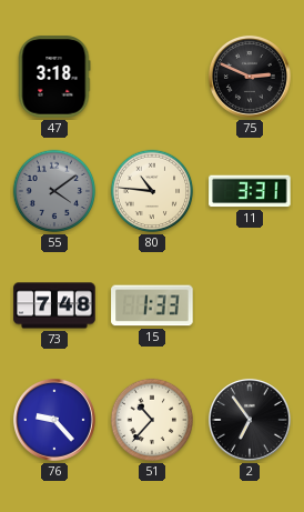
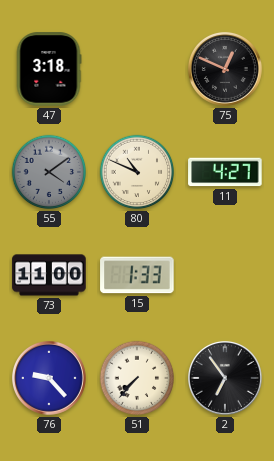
75: 2:49 -> 12:49
80: 10:46 -> 10:49
11: 3:31 -> 4:27
73: 7:48 -> 11:00
51: 10:37 -> 7:37
